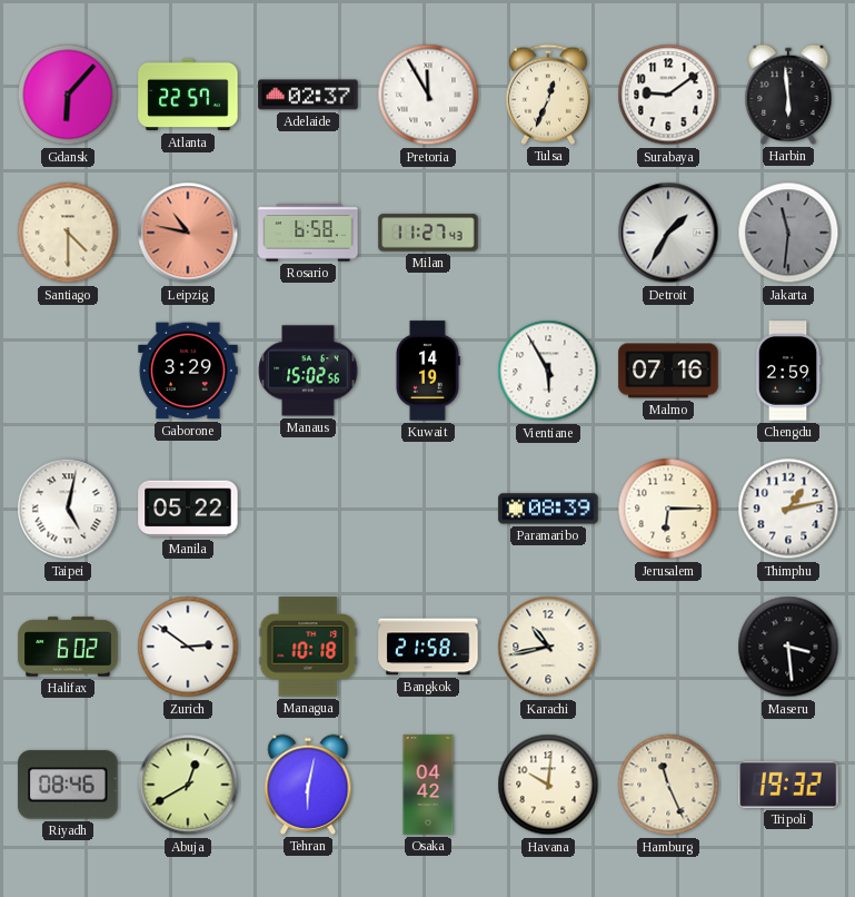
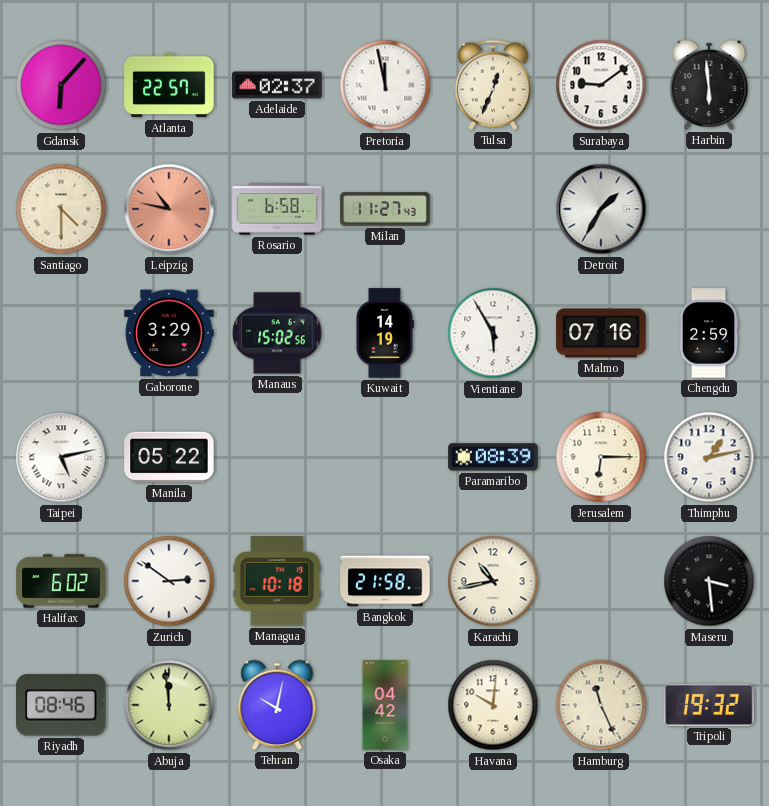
Pretoria: 11:55 -> 11:58
Jakarta: 11:31 -> none
Taipei: 5:02 -> 5:13
Abuja: 12:40 -> 11:59
Tehran: 6:02 -> 10:02
